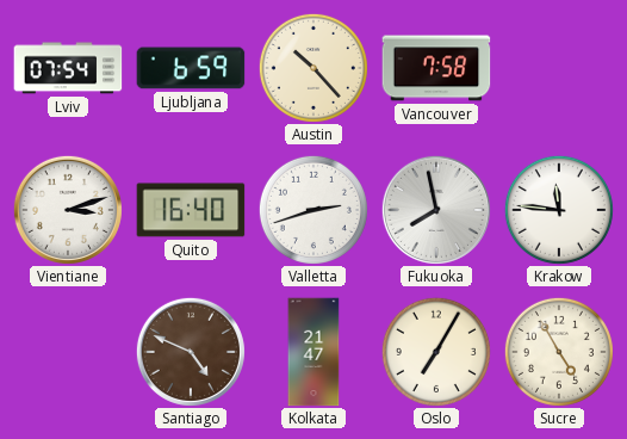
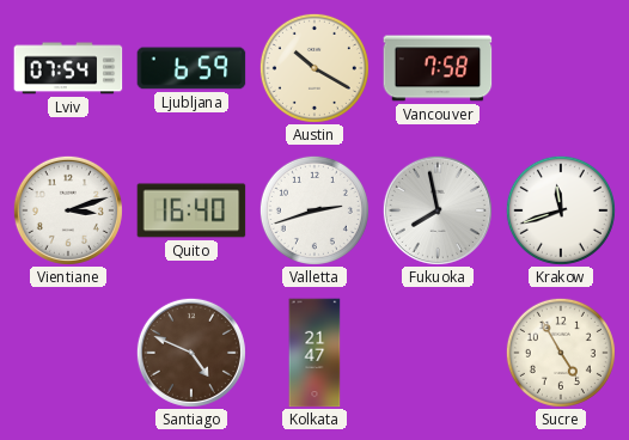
Austin: 10:23 -> 10:20
Krakow: 11:46 -> 11:42
Oslo: 7:05 -> none
